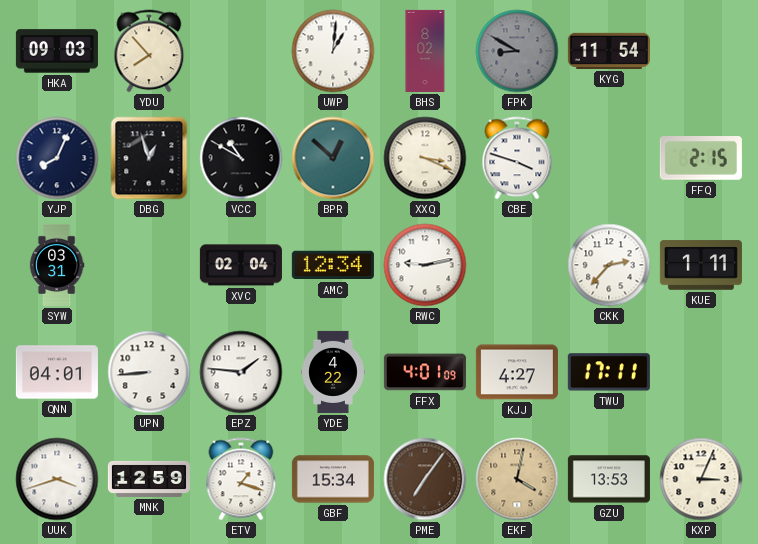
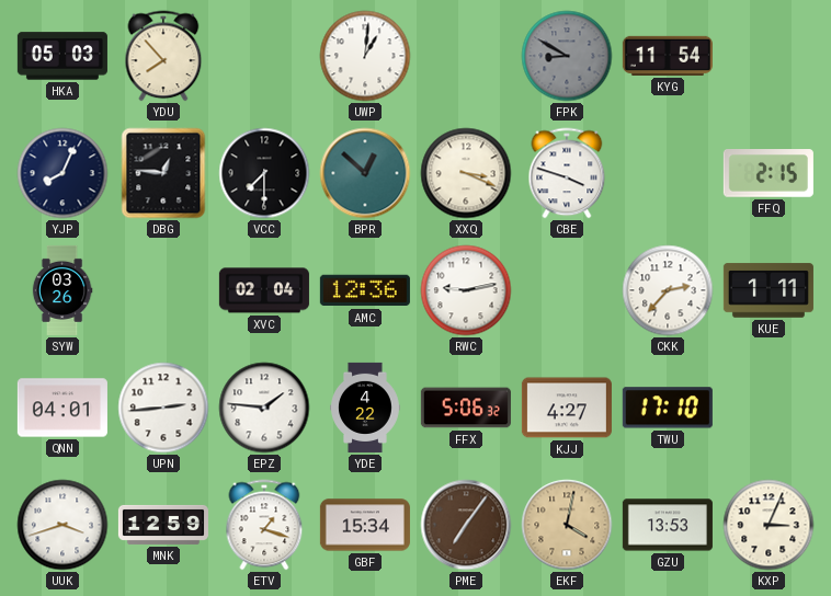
HKA: 09:03 -> 05:03
BHS: 8:02 -> none
DBG: 12:57 -> 12:46
VCC: 10:50 -> 7:30
SYW: 03:31 -> 03:26
AMC: 12:34 -> 12:36
UPN: 8:44 -> 2:44
FFX: 4:01 -> 5:06
TWU: 17:11 -> 17:10
